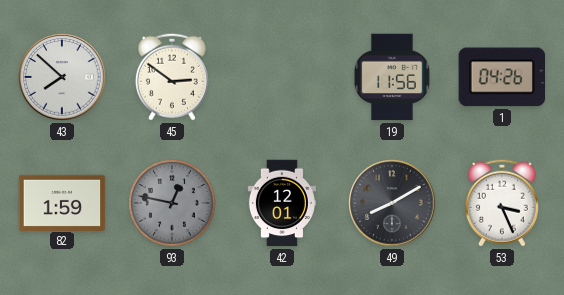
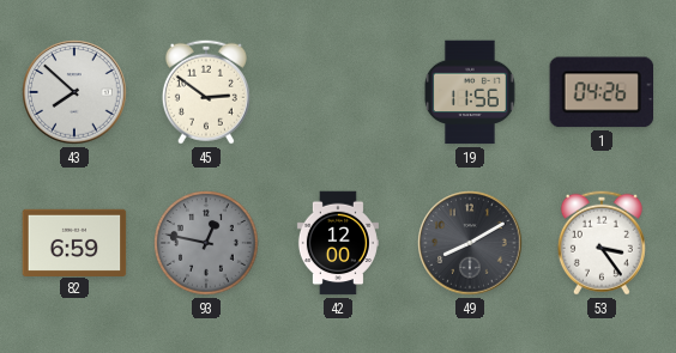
82: 1:59 -> 6:59
42: 12:01 -> 12:00
53: 3:26 -> 3:24
